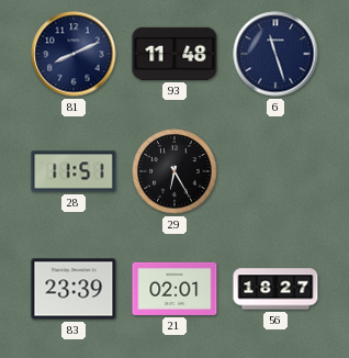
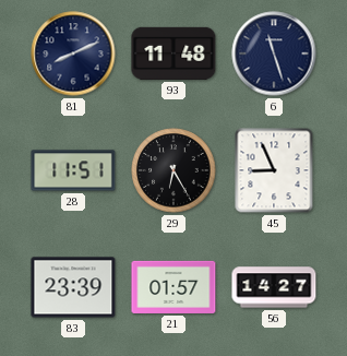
45: none -> 8:56
21: 02:01 -> 01:57
56: 18:27 -> 14:27
